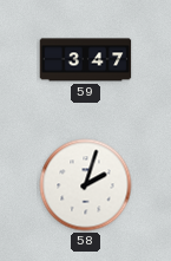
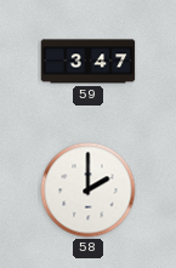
58: 2:03 -> 2:00
